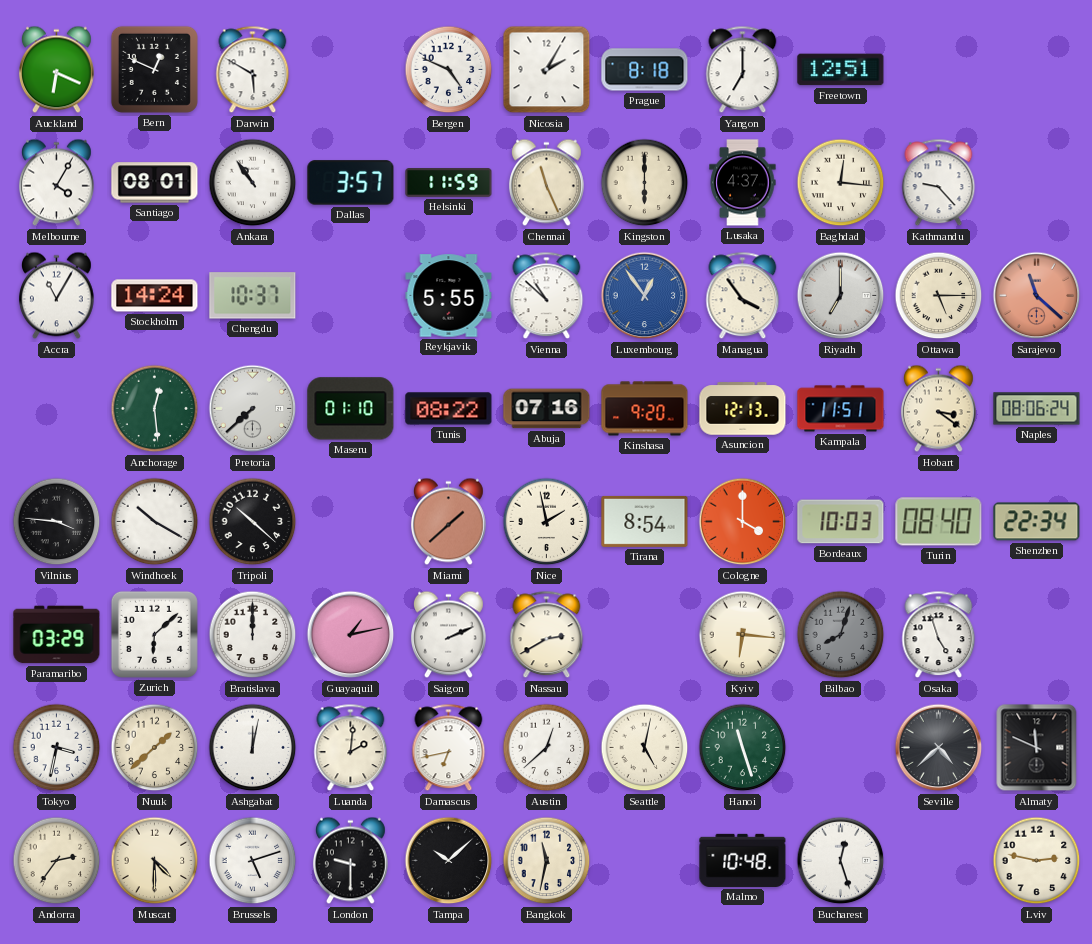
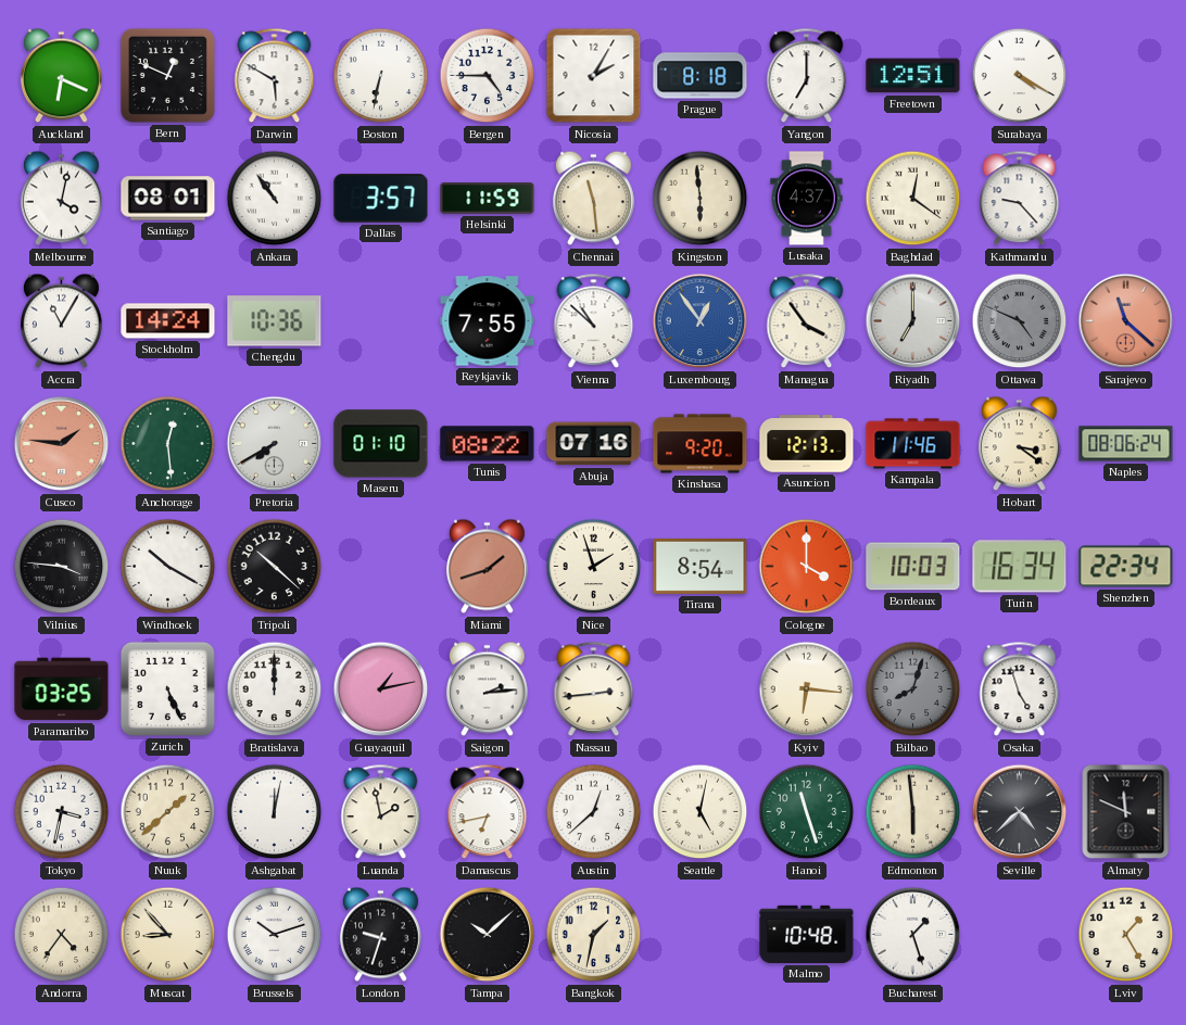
Boston: none -> 6:32
Bergen: 4:49 -> 4:45
Surabaya: none -> 4:20
Melbourne: 4:05 -> 4:02
Chennai: 11:26 -> 11:29
Kingston: 6:00 -> 5:59
Baghdad: 12:16 -> 12:21
Chengdu: 10:37 -> 10:36
Reykjavik: 5:55 -> 7:55
Ottawa: 5:15 -> 4:49
Ottawa dial: cream -> grey
Cusco: none -> 1:46
Pretoria: 7:38 -> 7:40
Kampala: 11:51 -> 11:46
Miami: 1:38 -> 1:42
Nice: 1:58 -> 1:57
Turin: 08:40 -> 16:34
Paramaribo: 03:29 -> 03:25
Zurich: 6:08 -> 5:26
Saigon: 2:11 -> 2:14
Nassau: 2:40 -> 2:44
Luanda: 2:01 -> 1:58
Edmonton: none -> 5:59
Andorra: 2:36 -> 4:36
Muscat: 4:30 -> 8:53
Brussels: 5:12 -> 10:12
London: 9:30 -> 9:33
Bangkok: 11:32 -> 1:32
Bucharest: 12:27 -> 1:27
Lviv: 2:47 -> 1:25
